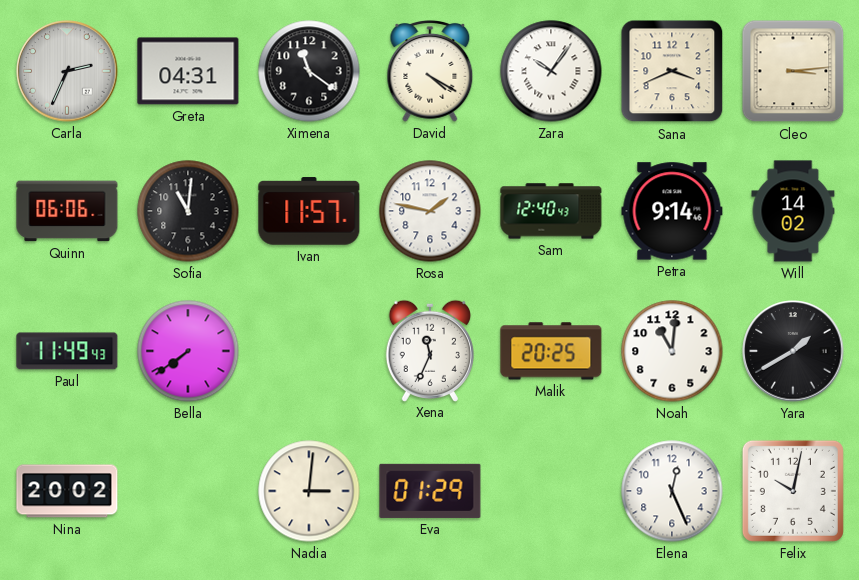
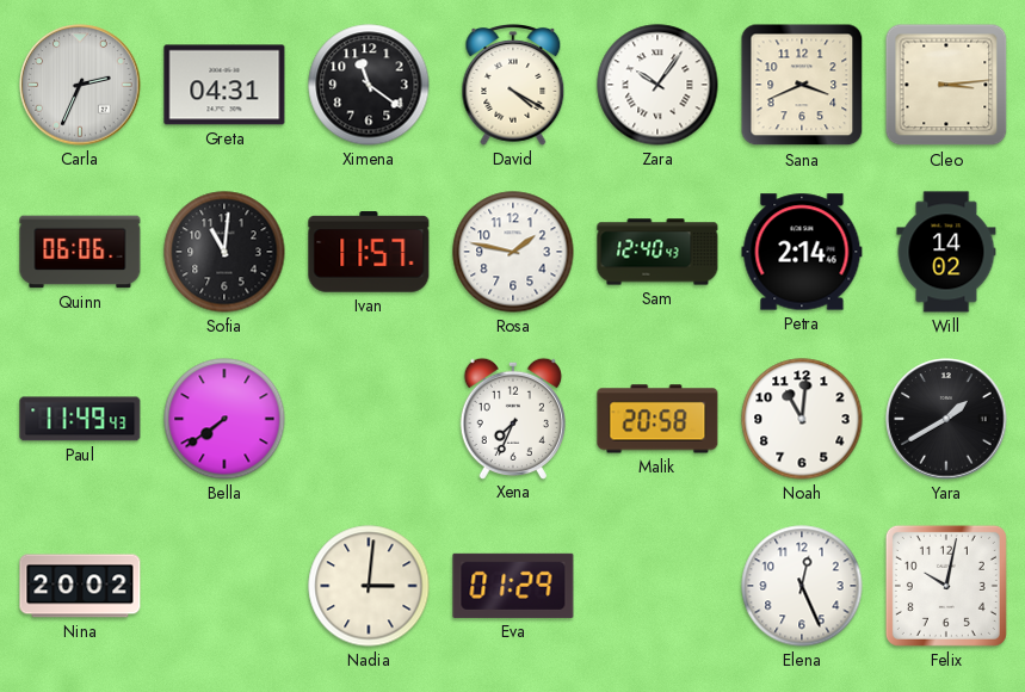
Petra: 9:14 -> 2:14
Xena: 11:34 -> 7:34
Malik: 20:25 -> 20:58
